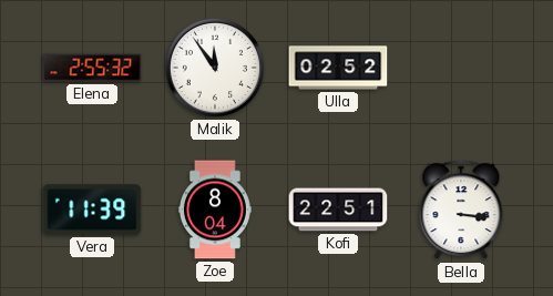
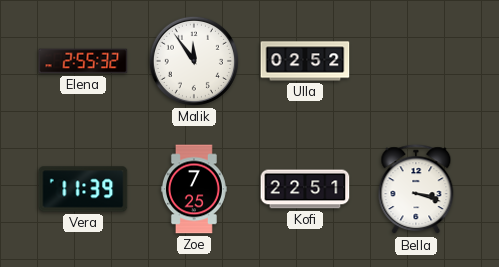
Zoe: 8:04 -> 7:25
Bella: 3:16 -> 3:18
